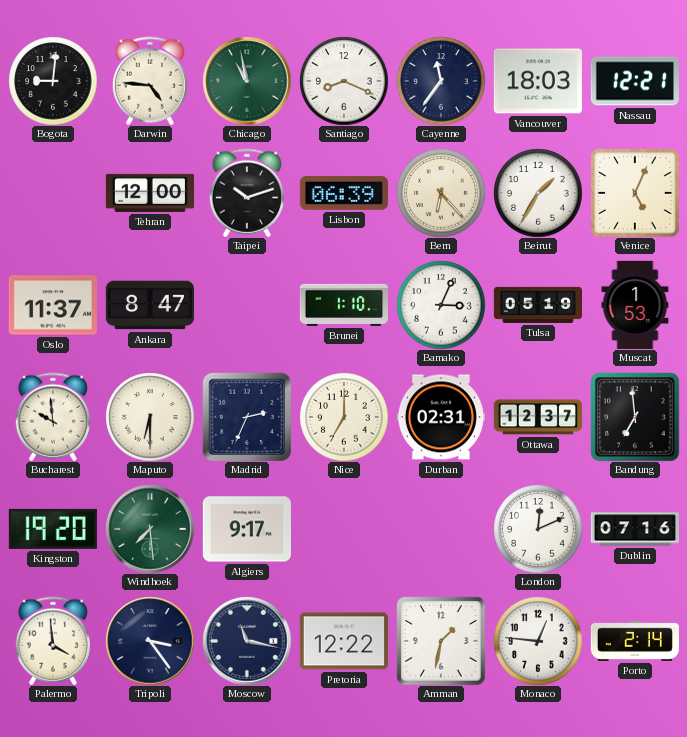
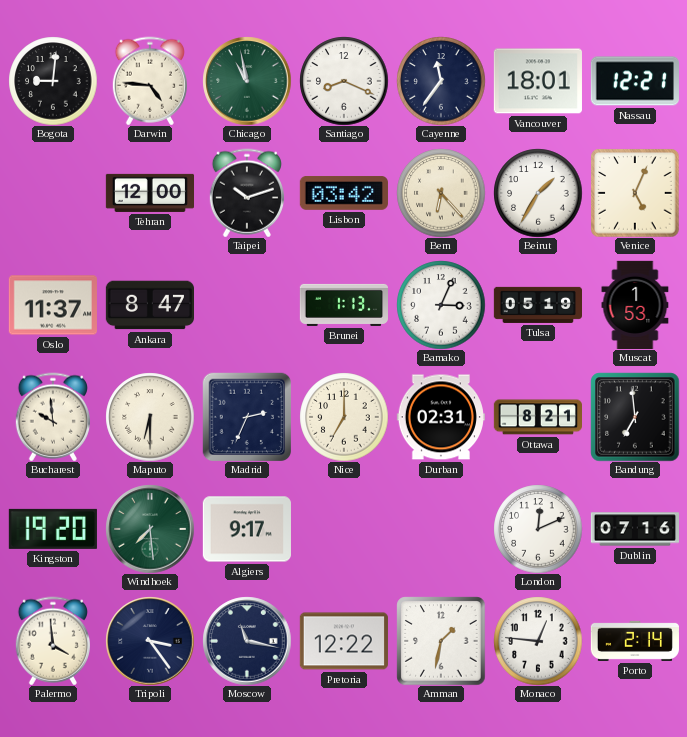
Vancouver: 18:03 -> 18:01
Lisbon: 06:39 -> 03:42
Brunei: 1:10 -> 1:13
Ottawa: 12:37 -> 8:21
